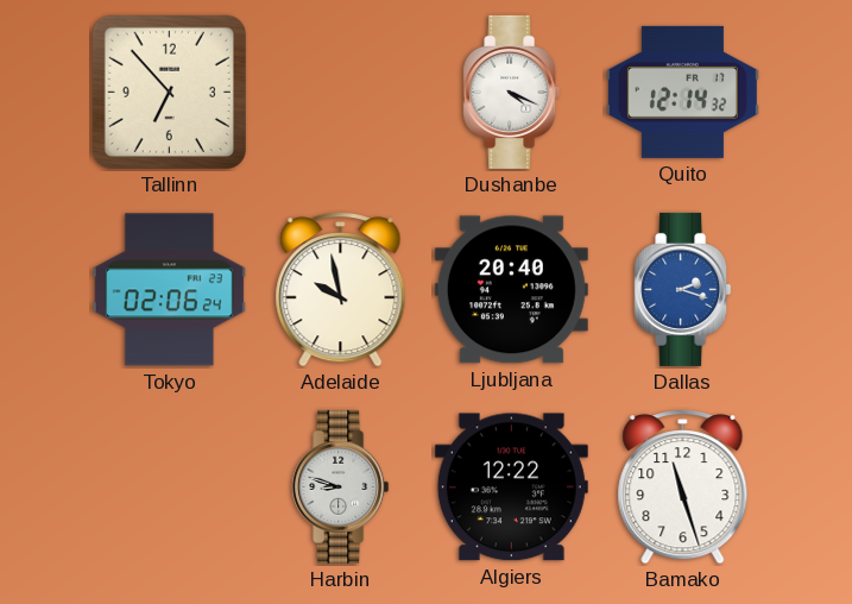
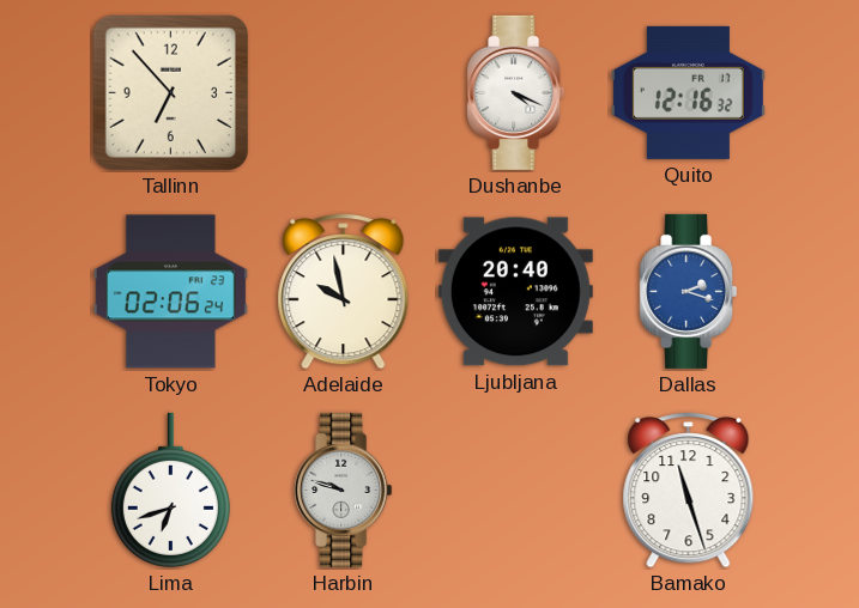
Quito: 12:14 -> 12:16
Lima: none -> 6:42
Harbin: 8:48 -> 9:48
Algiers: 12:22 -> none
